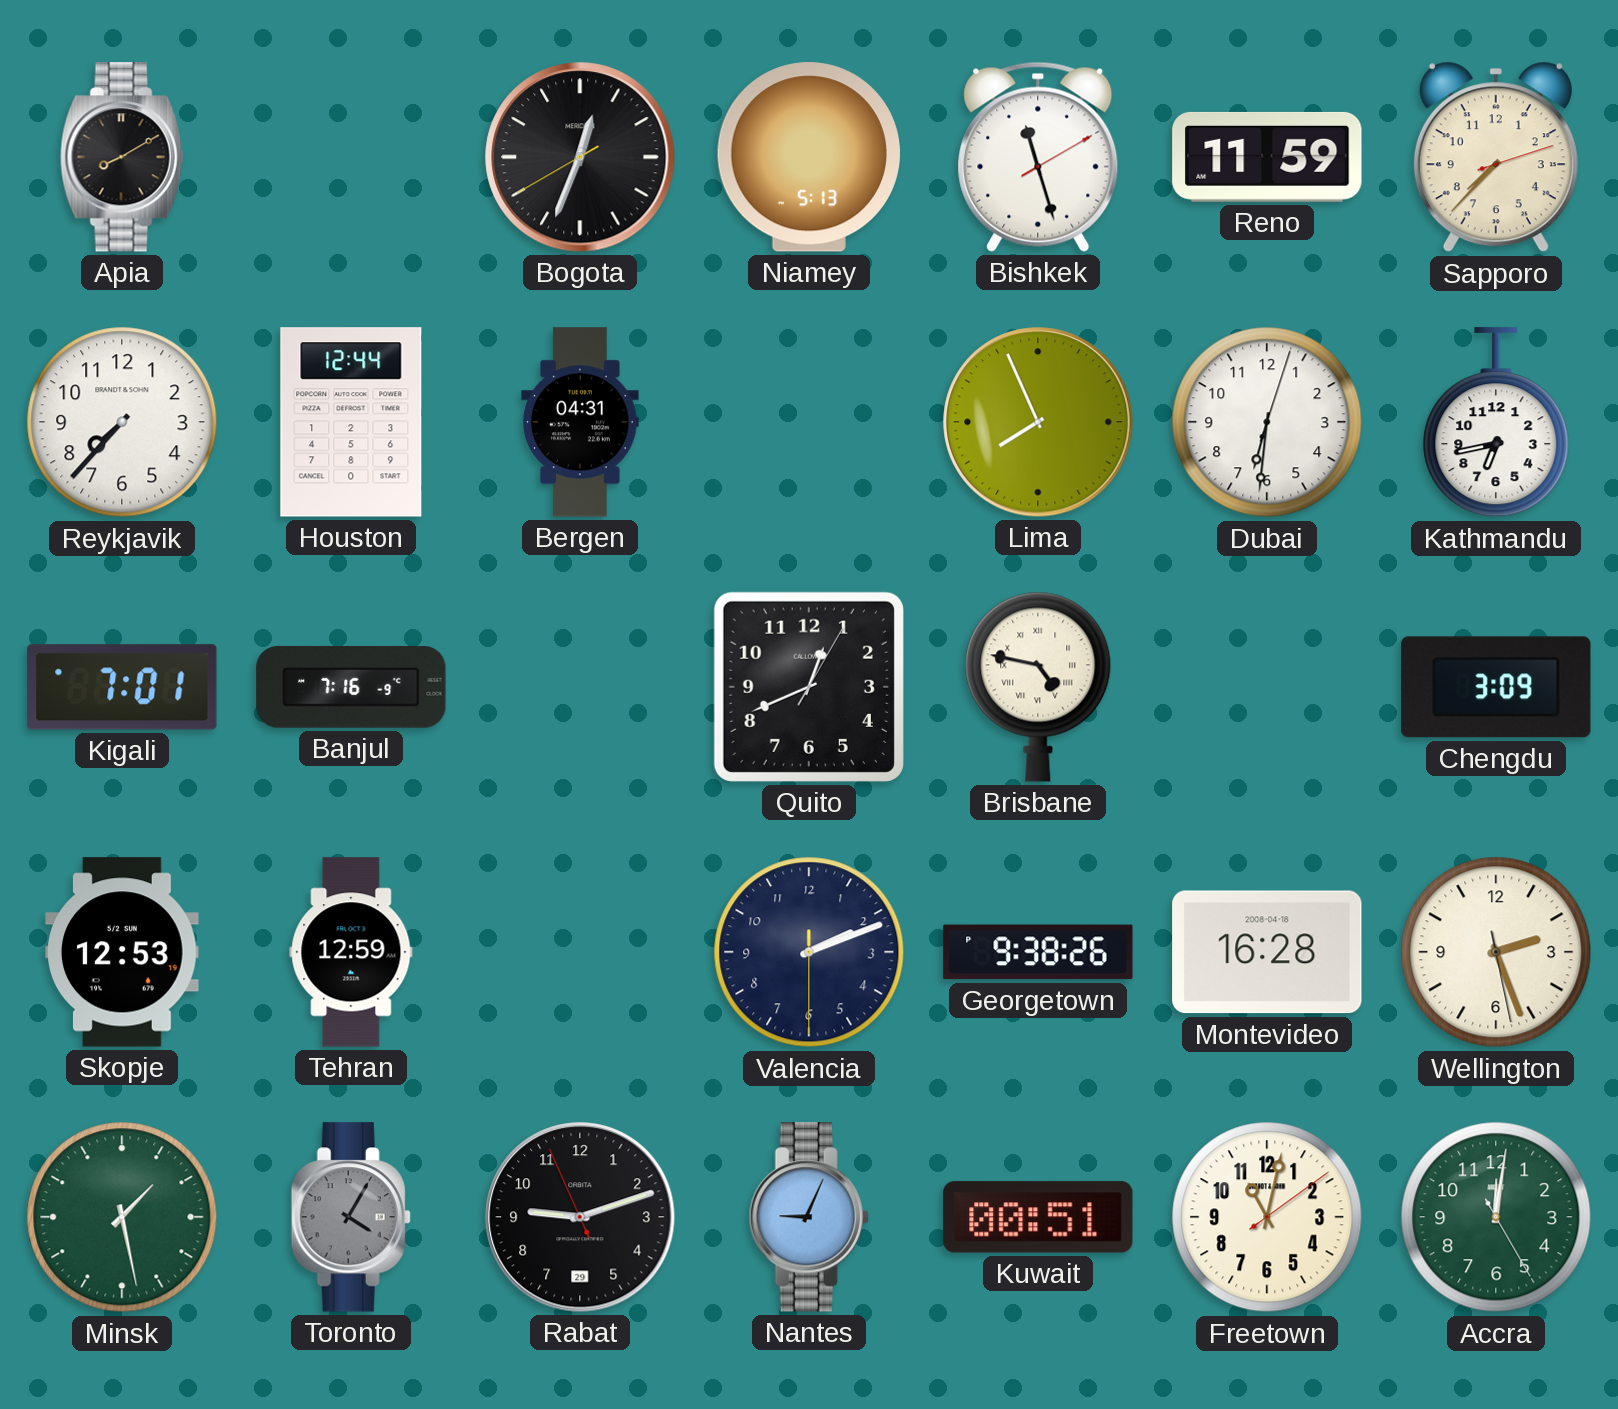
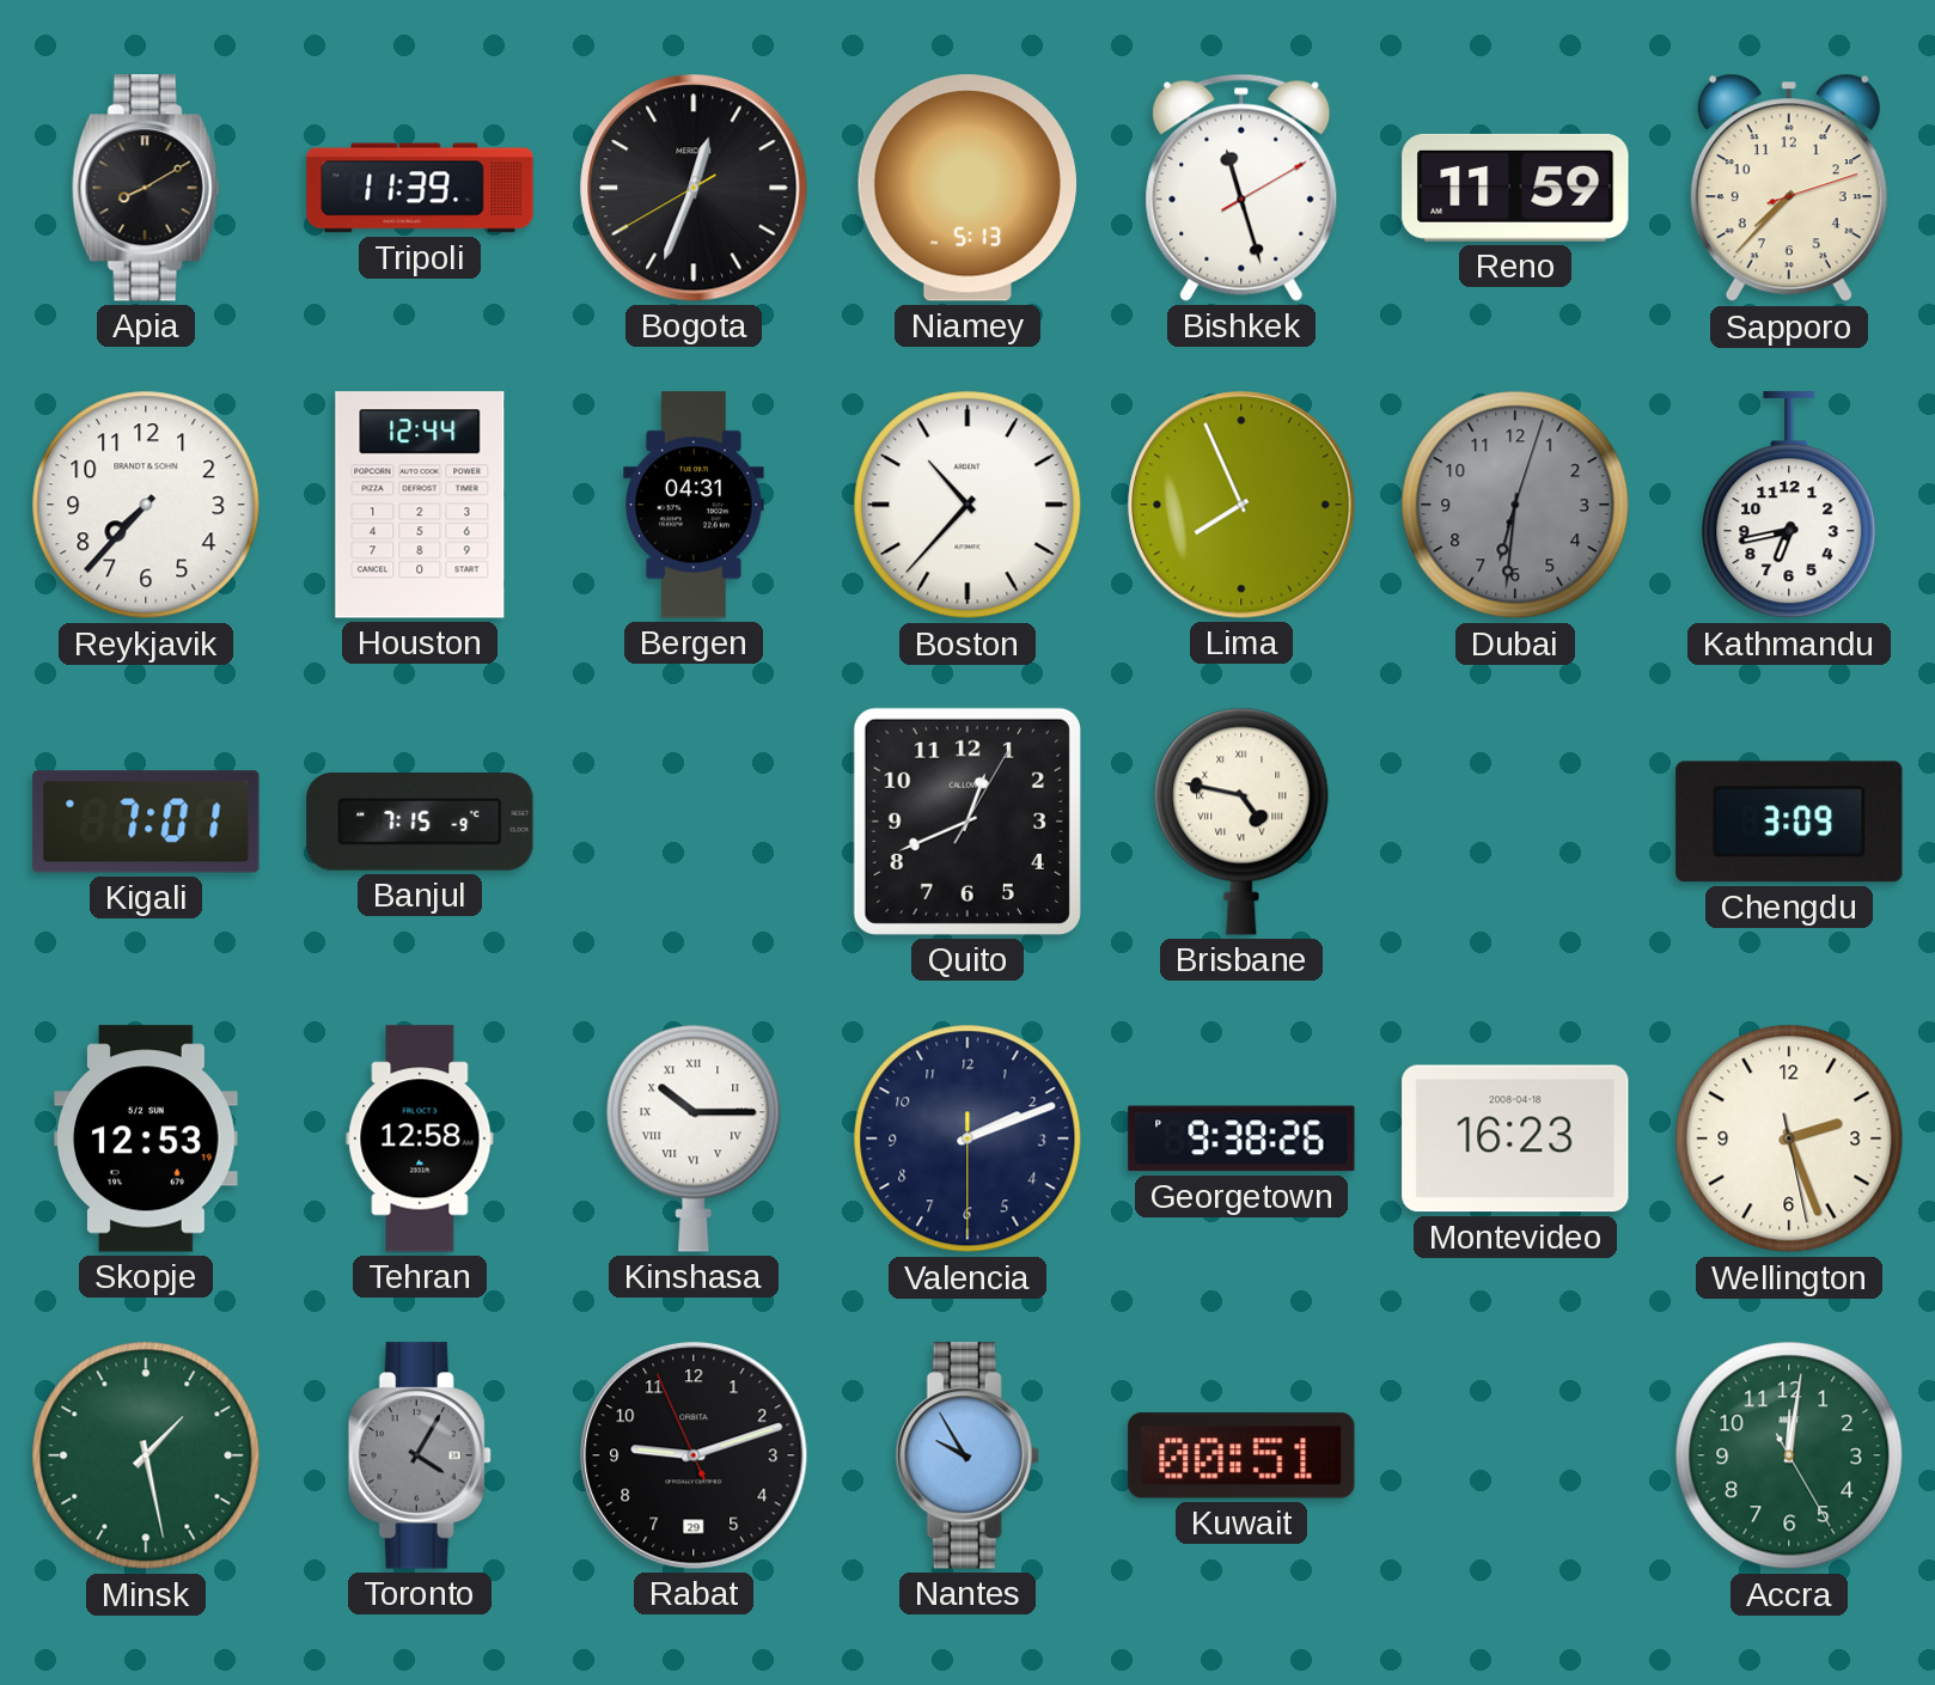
Tripoli: none -> 11:39
Boston: none -> 10:37
Dubai dial: white -> grey
Banjul: 7:16 -> 7:15
Tehran: 12:59 -> 12:58
Kinshasa: none -> 10:15
Montevideo: 16:28 -> 16:23
Nantes: 9:04 -> 9:55
Freetown: 11:02 -> none
